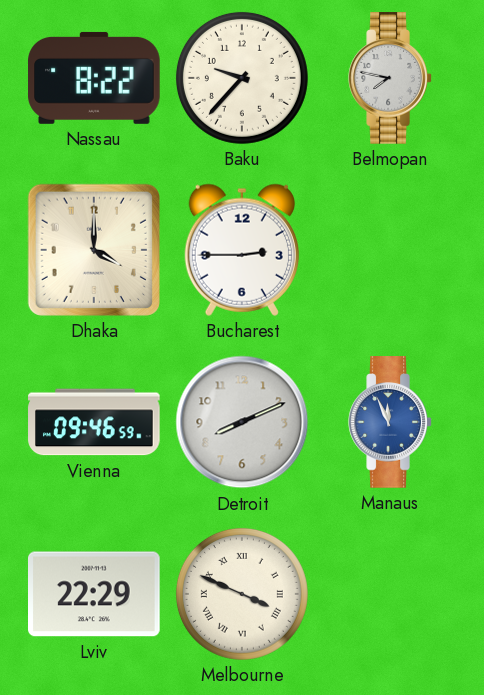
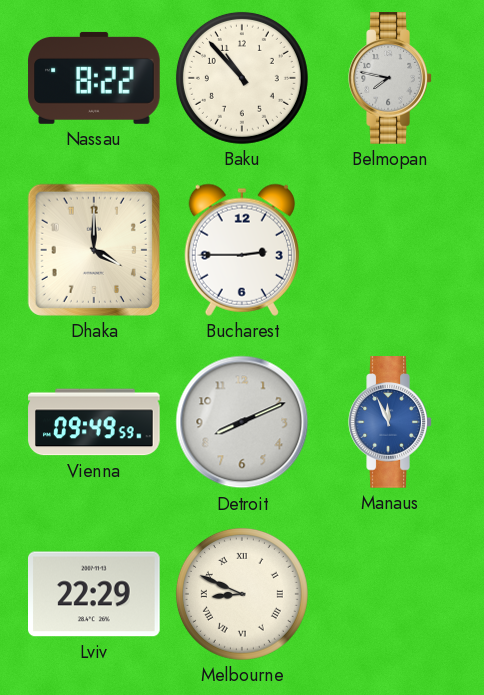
Baku: 9:37 -> 10:53
Vienna: 09:46 -> 09:49
Melbourne: 3:49 -> 8:49
